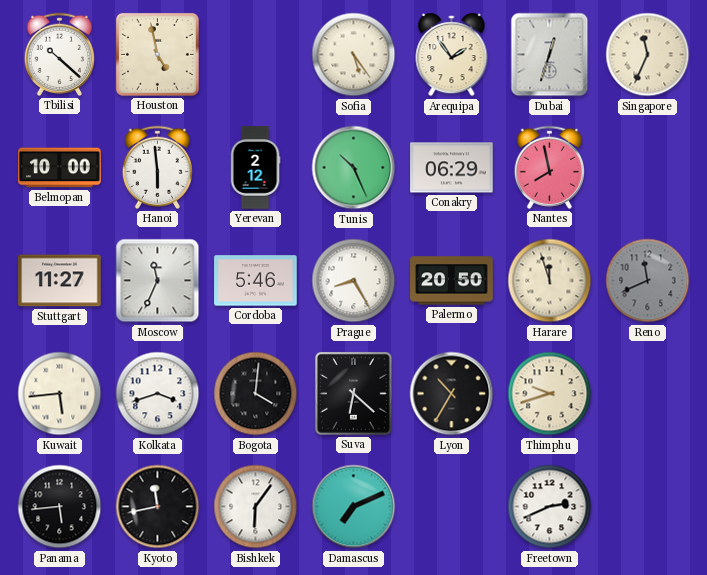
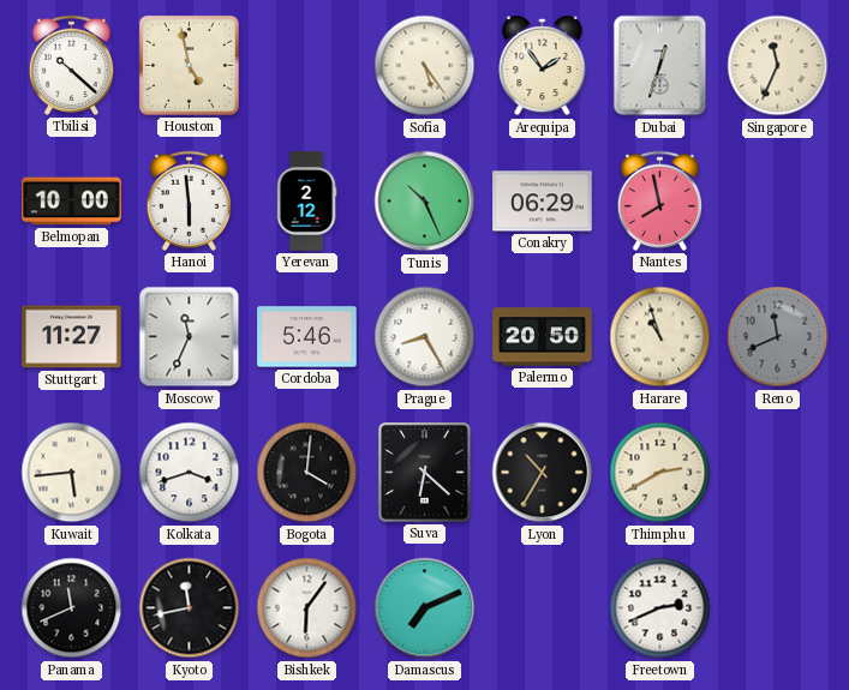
Harare: 11:57 -> 10:57
Thimphu: 9:42 -> 2:40
Panama: 5:44 -> 11:41
